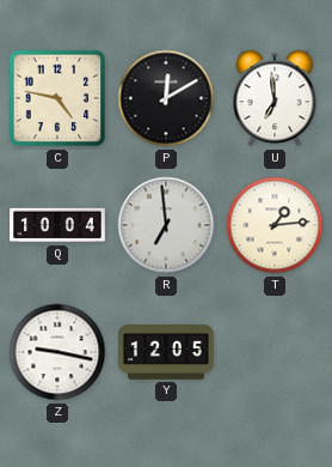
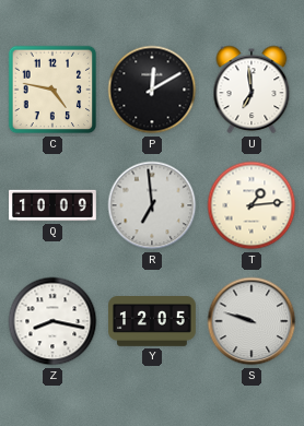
Q: 10:04 -> 10:09
Z: 9:17 -> 8:17
S: none -> 9:48
